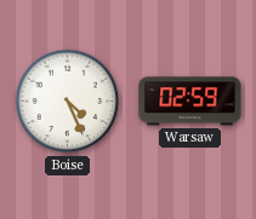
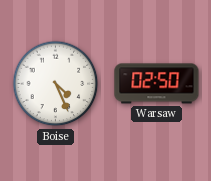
Warsaw: 02:59 -> 02:50
